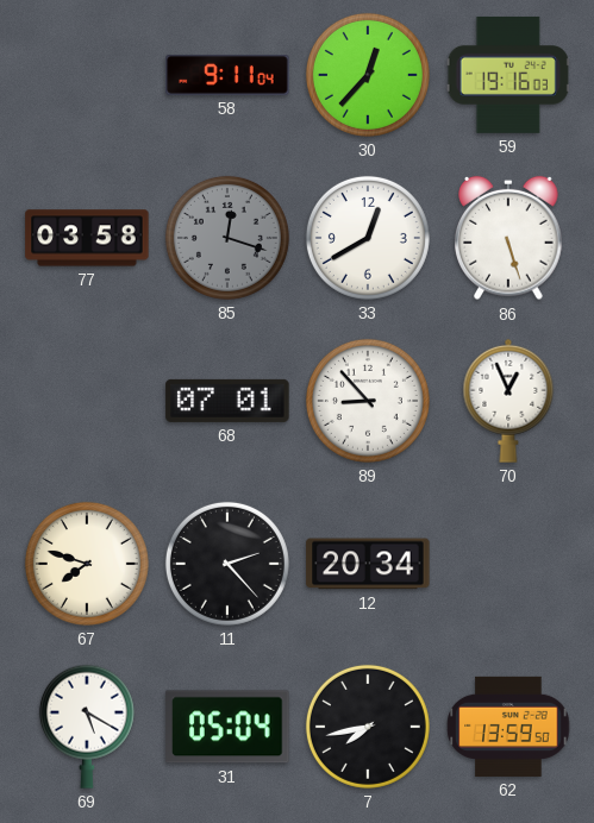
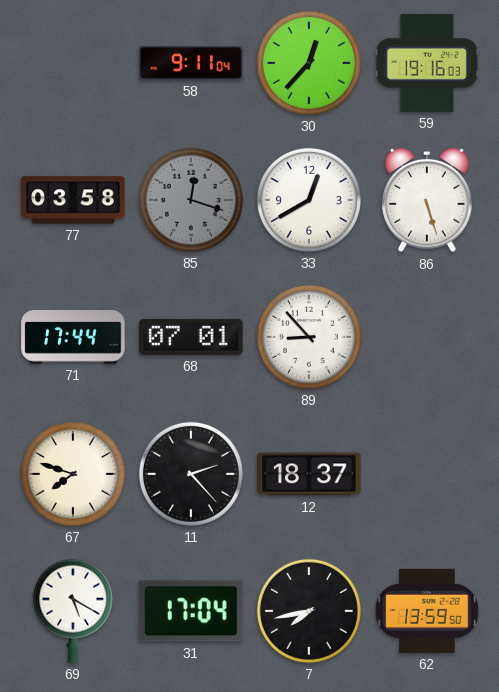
71: none -> 17:44
70: 12:56 -> none
12: 20:34 -> 18:37
31: 05:04 -> 17:04
